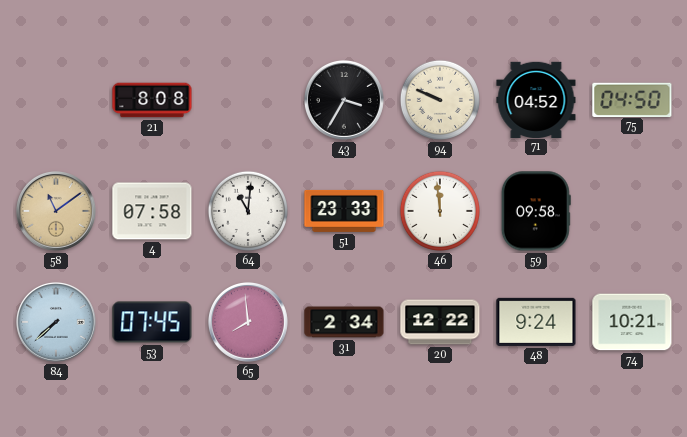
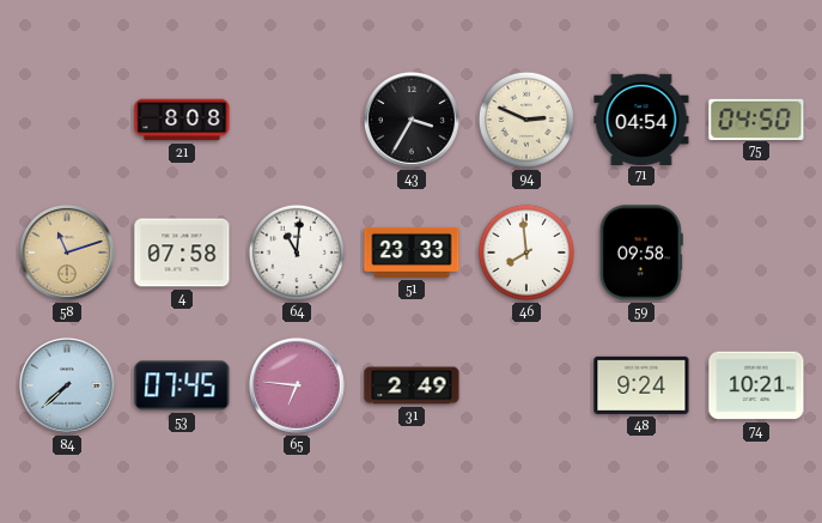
94: 9:49 -> 2:49
71: 04:52 -> 04:54
58: 11:09 -> 11:12
46: 11:59 -> 7:59
65: 7:59 -> 6:46
31: 2:34 -> 2:49
20: 12:22 -> none
